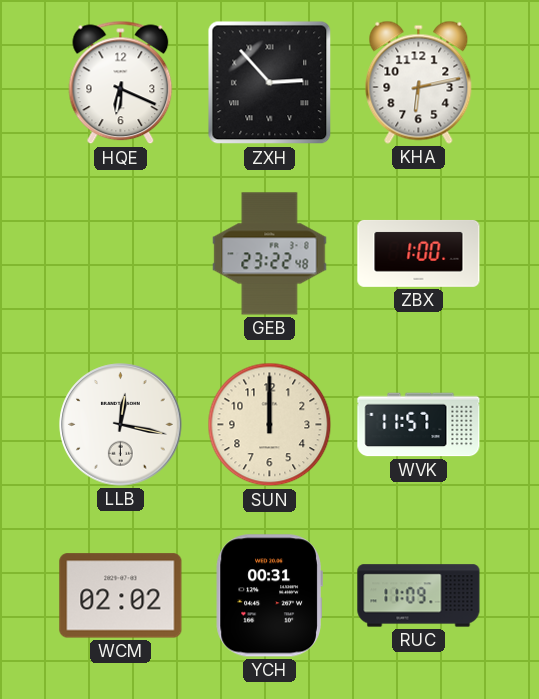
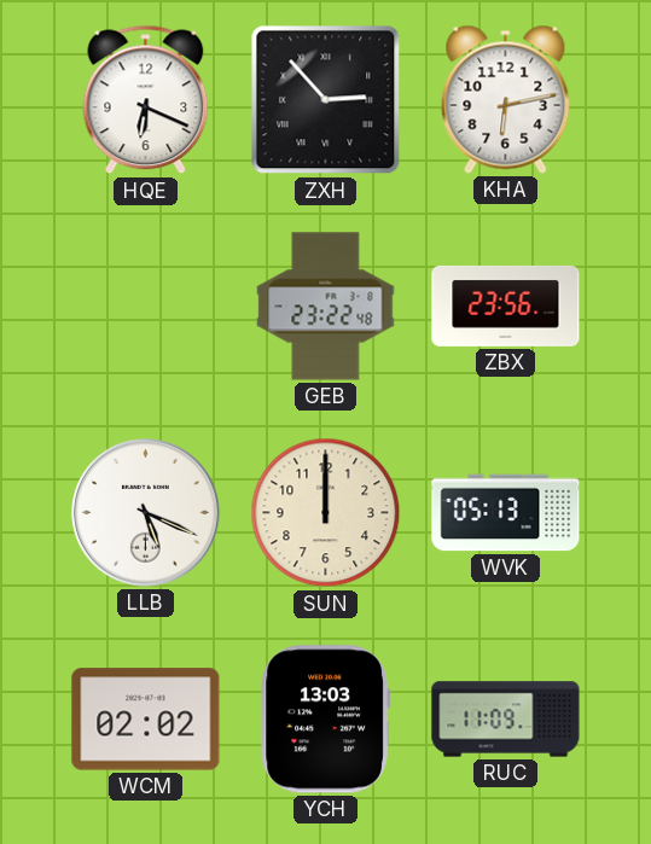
ZBX: 1:00 -> 23:56
LLB: 12:17 -> 5:19
WVK: 11:57 -> 05:13
YCH: 00:31 -> 13:03
